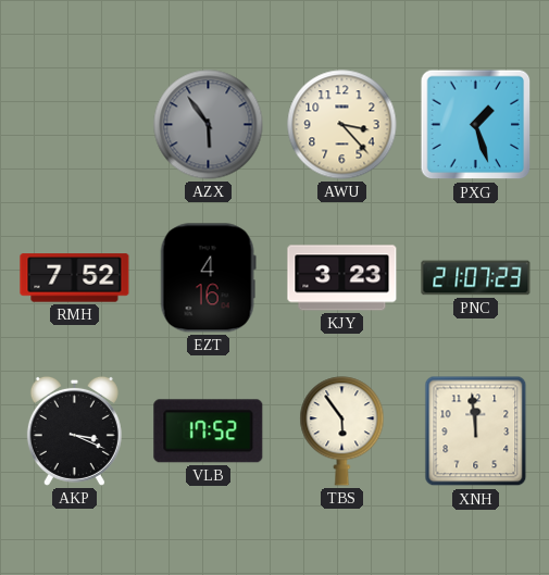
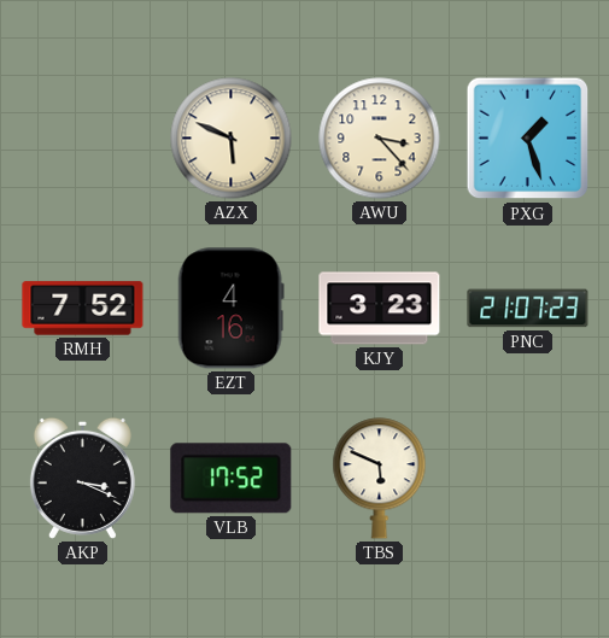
AZX: 5:54 -> 5:49
AZX dial: grey -> cream
TBS: 5:54 -> 5:49
XNH: 11:59 -> none
